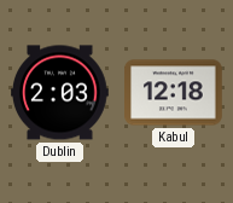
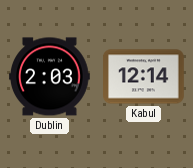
Kabul: 12:18 -> 12:14
